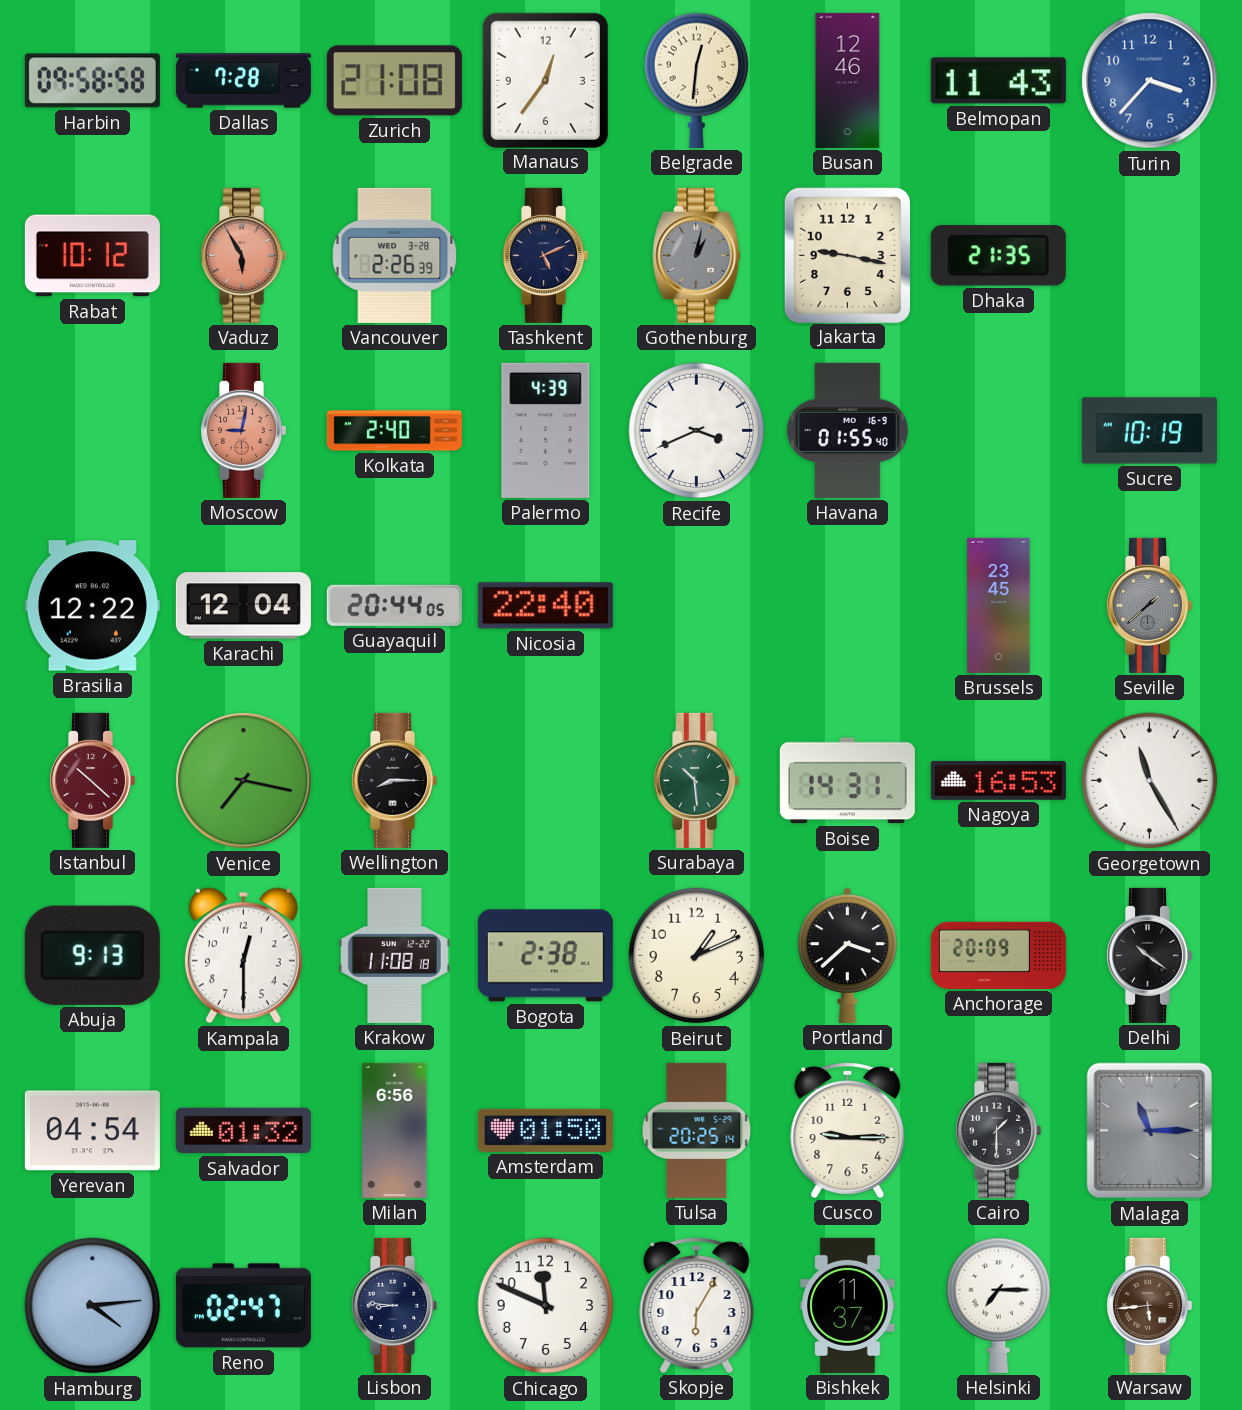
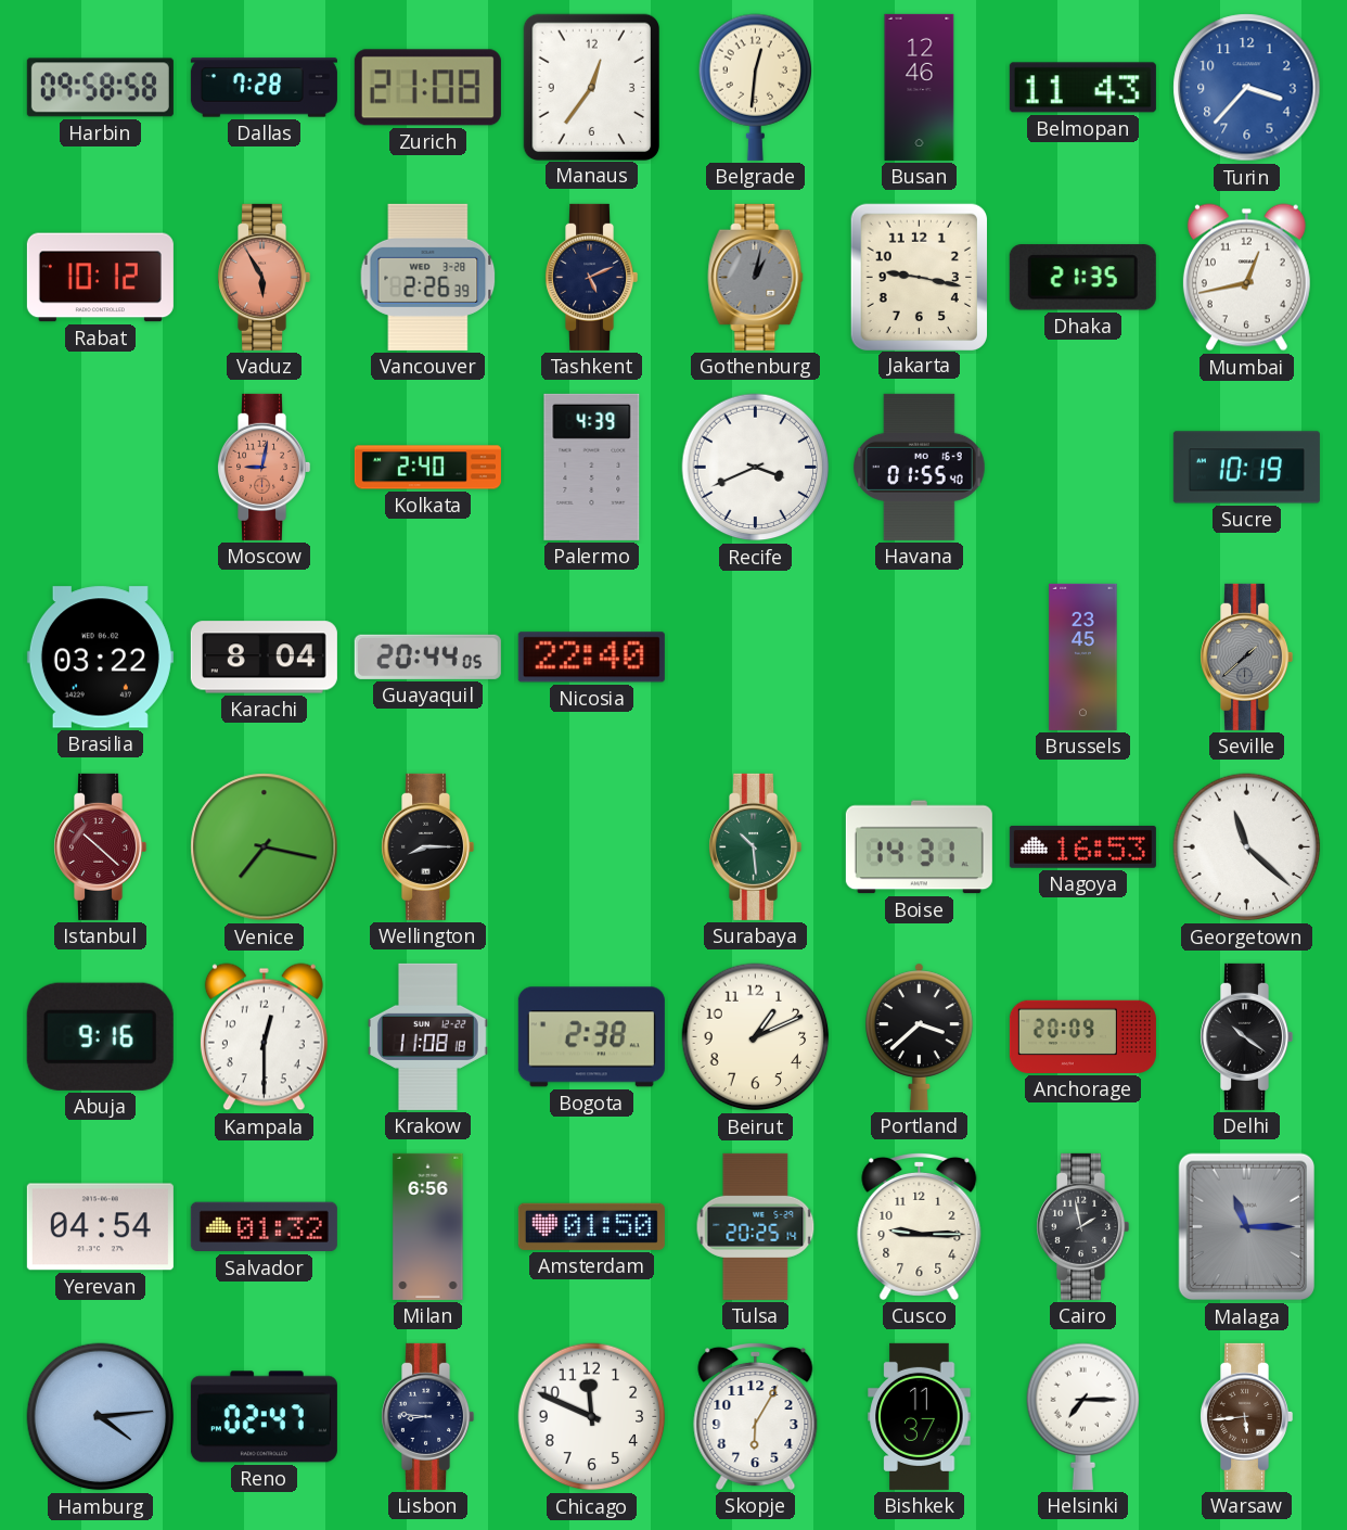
Mumbai: none -> 12:43
Brasilia: 12:22 -> 03:22
Karachi: 12:04 -> 8:04
Georgetown: 11:25 -> 11:22
Abuja: 9:13 -> 9:16
Cairo: 1:30 -> 1:58
